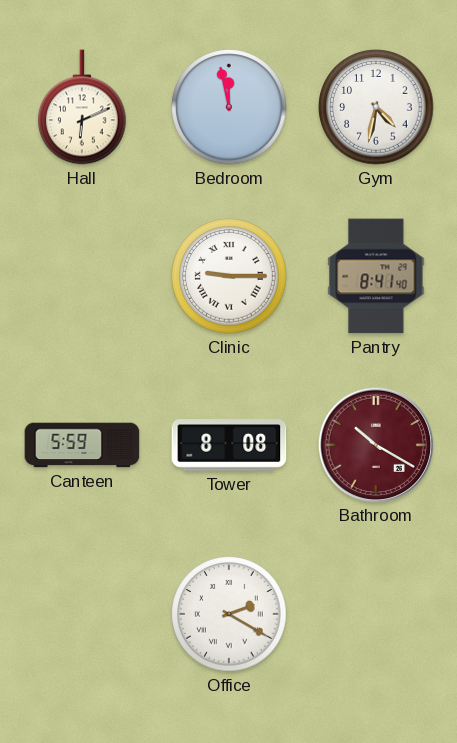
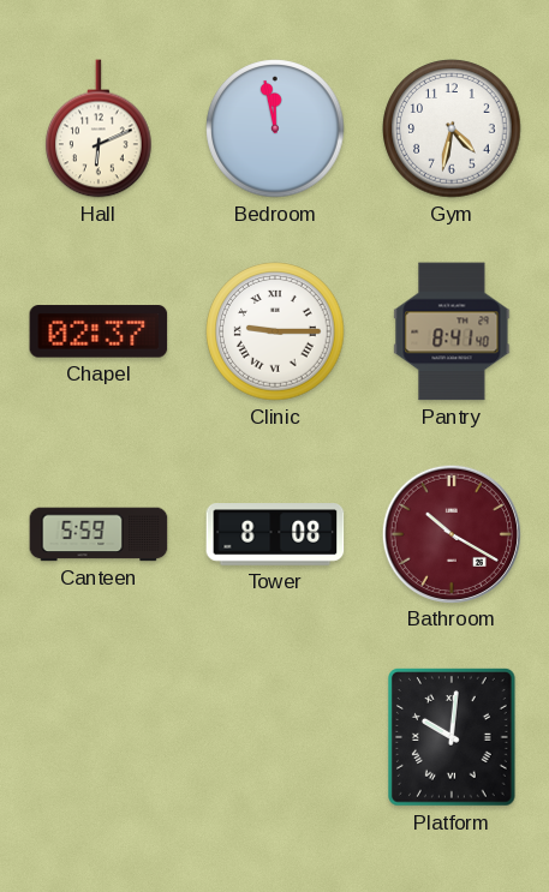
Chapel: none -> 02:37
Office: 2:20 -> none
Platform: none -> 10:01
